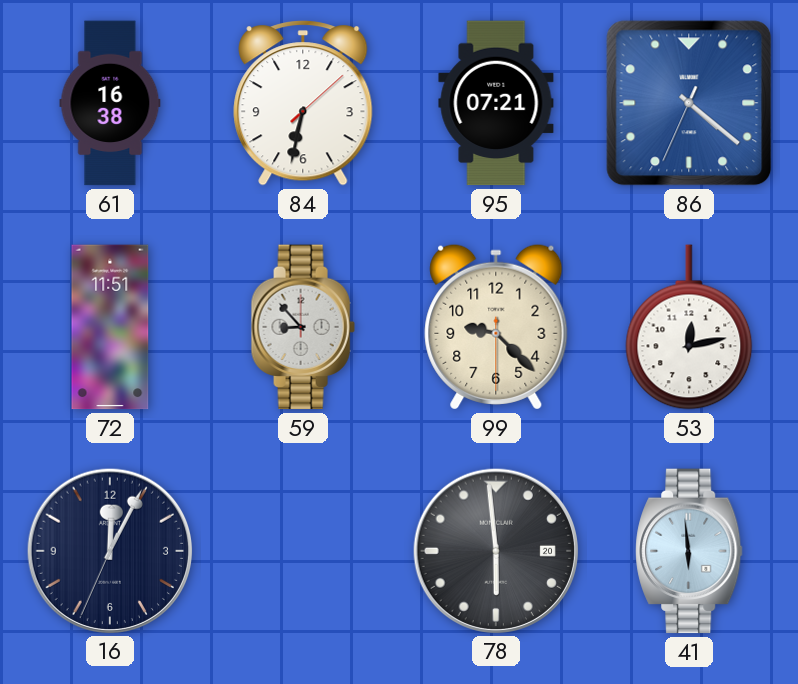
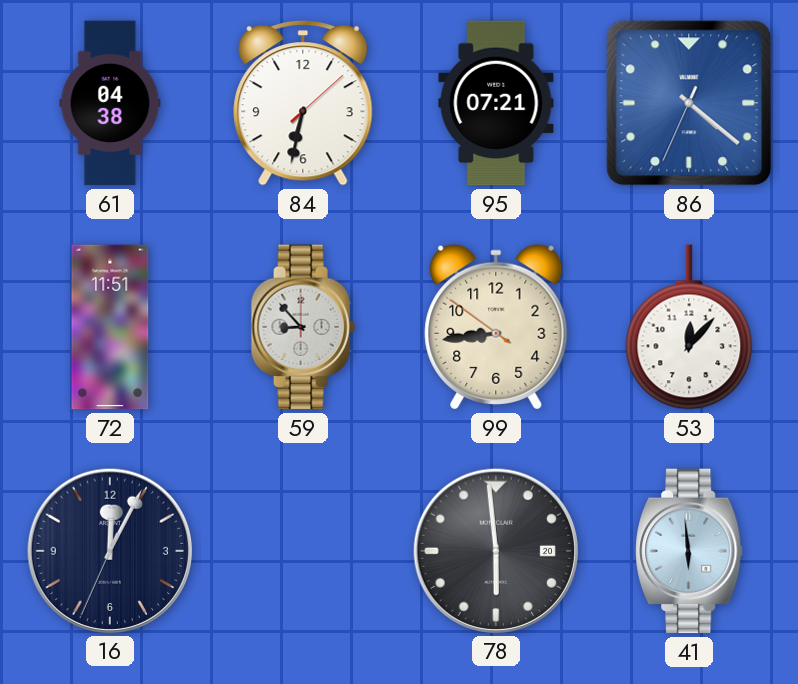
61: 16:38 -> 04:38
99: 9:22 -> 8:43
53: 12:13 -> 12:07
